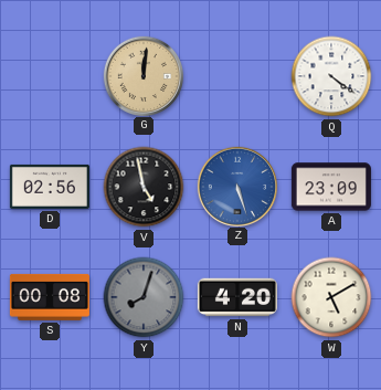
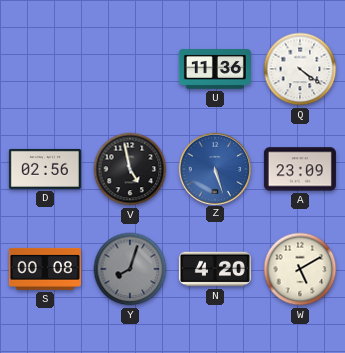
G: 12:01 -> none
U: none -> 11:36
